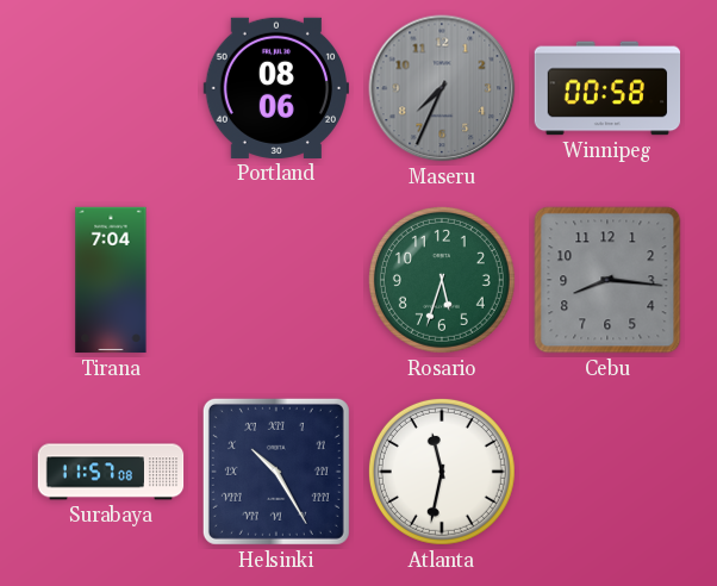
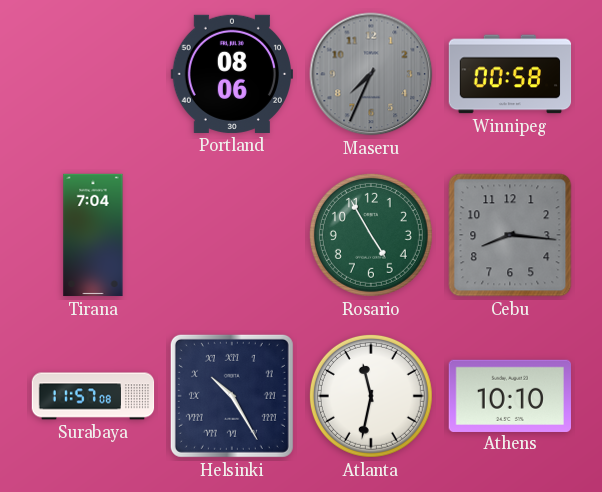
Rosario: 5:33 -> 4:55
Athens: none -> 10:10
